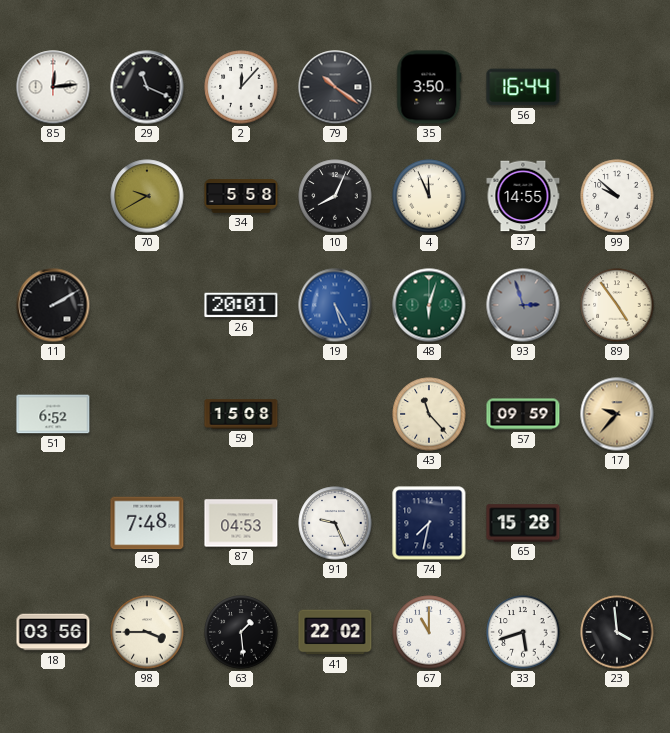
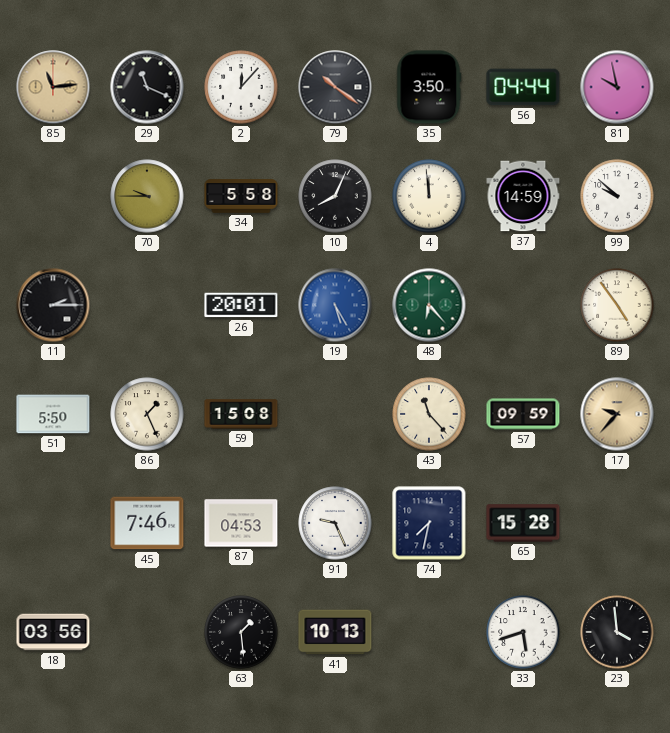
85: 12:14 -> 11:14
85 dial: white -> champagne
56: 16:44 -> 04:44
81: none -> 9:58
70: 9:40 -> 9:45
4: 11:56 -> 11:59
37: 14:55 -> 14:59
11: 2:10 -> 2:15
48: 6:03 -> 6:23
93: 2:57 -> none
51: 6:52 -> 5:50
86: none -> 1:26
45: 7:48 -> 7:46
98: 3:45 -> none
41: 22:02 -> 10:13
67: 11:00 -> none
